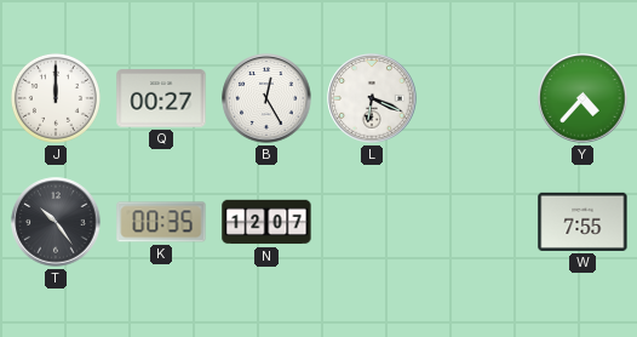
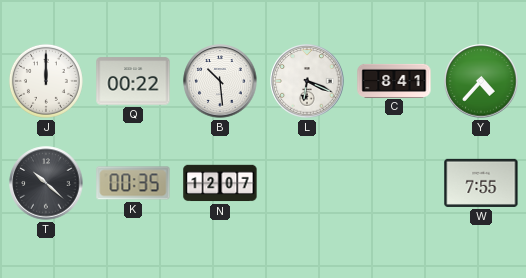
Q: 00:27 -> 00:22
B: 12:25 -> 10:29
C: none -> 8:41
T: 10:24 -> 10:22
